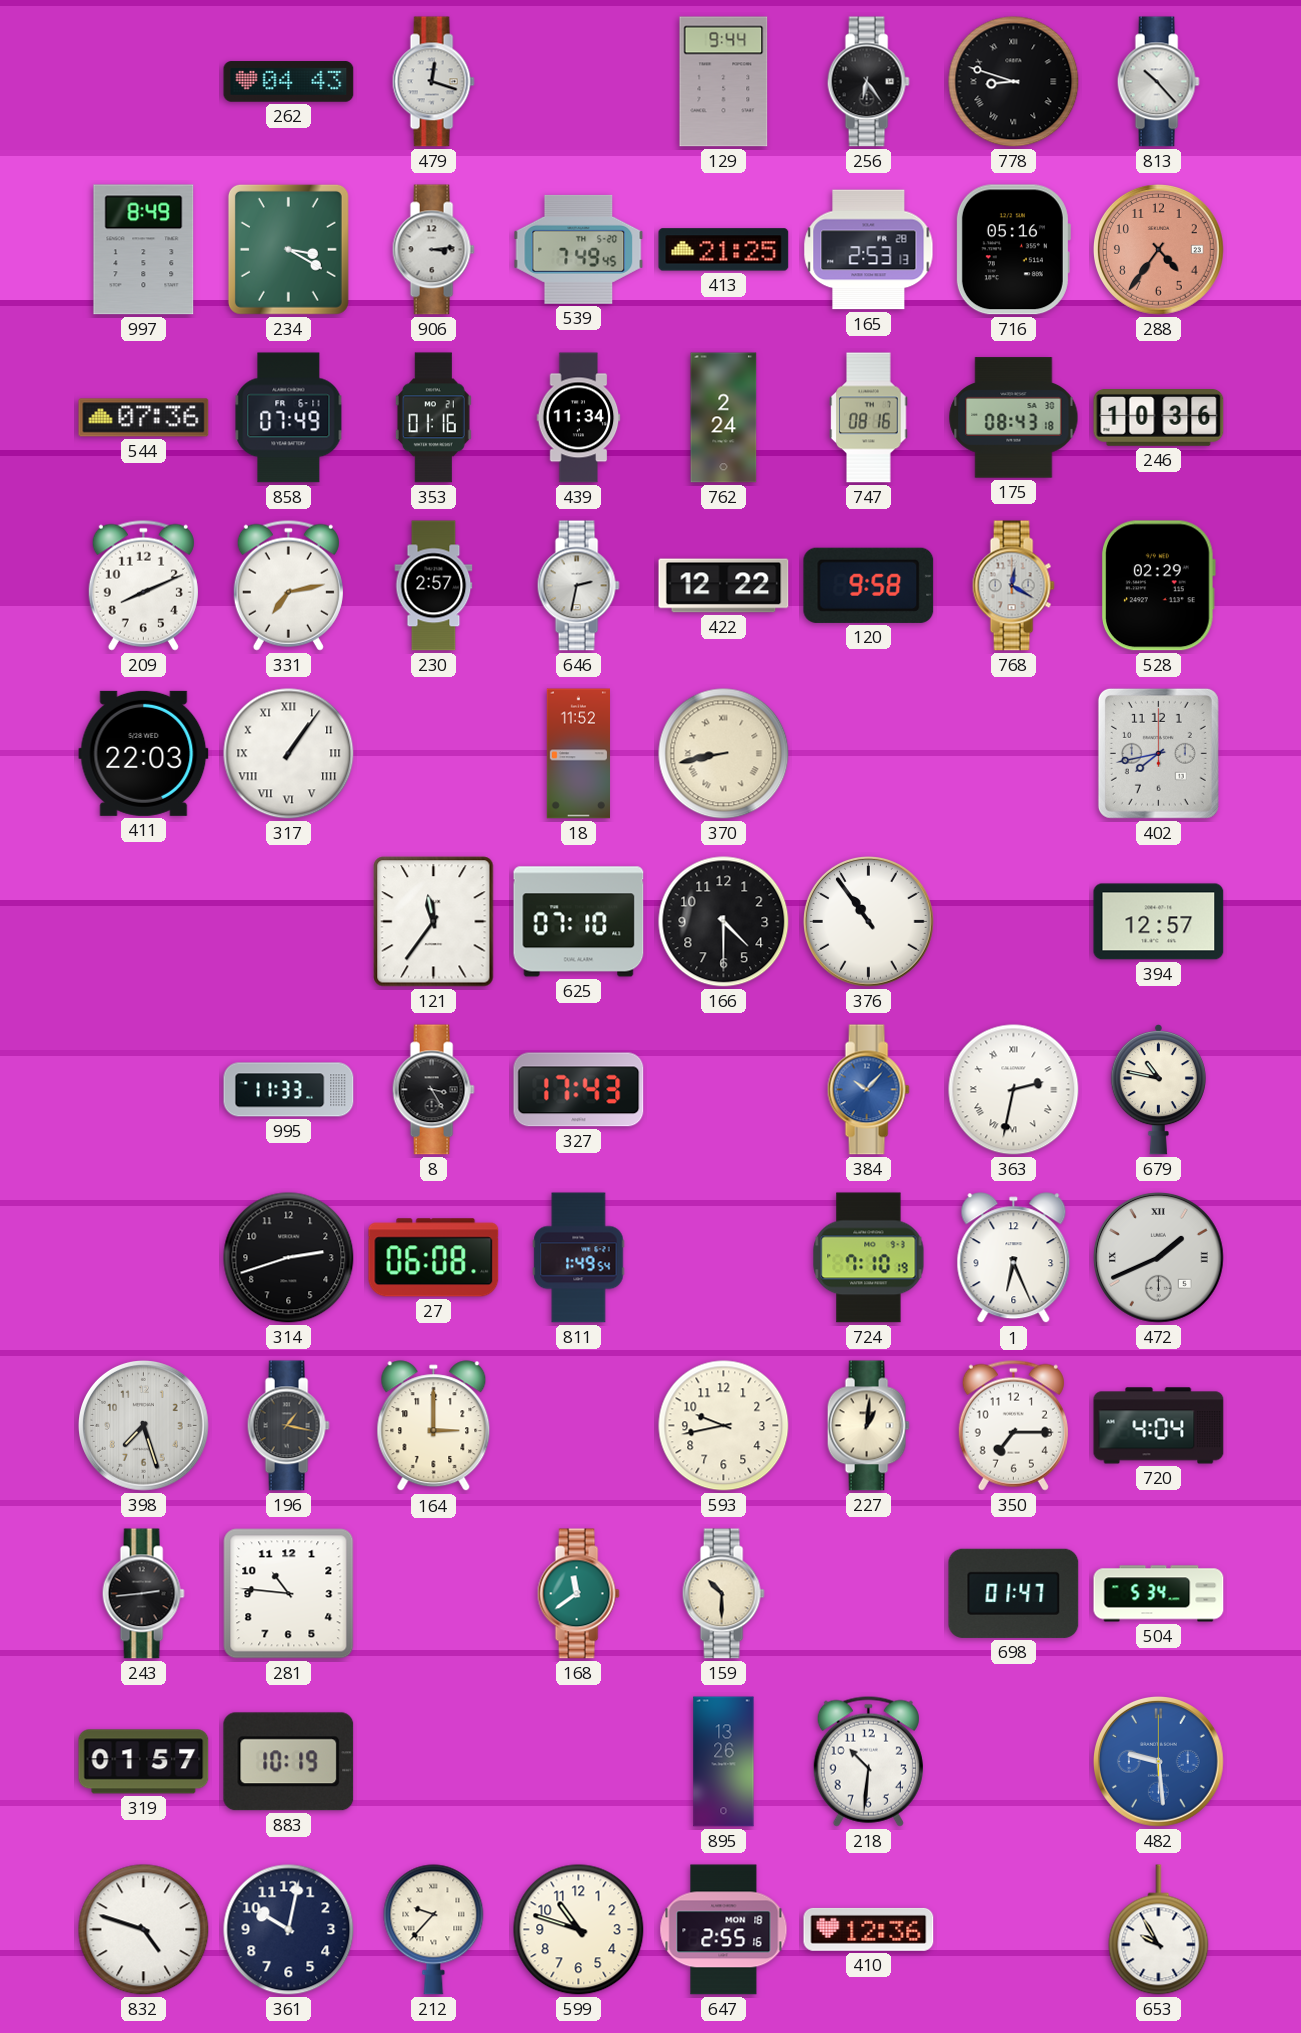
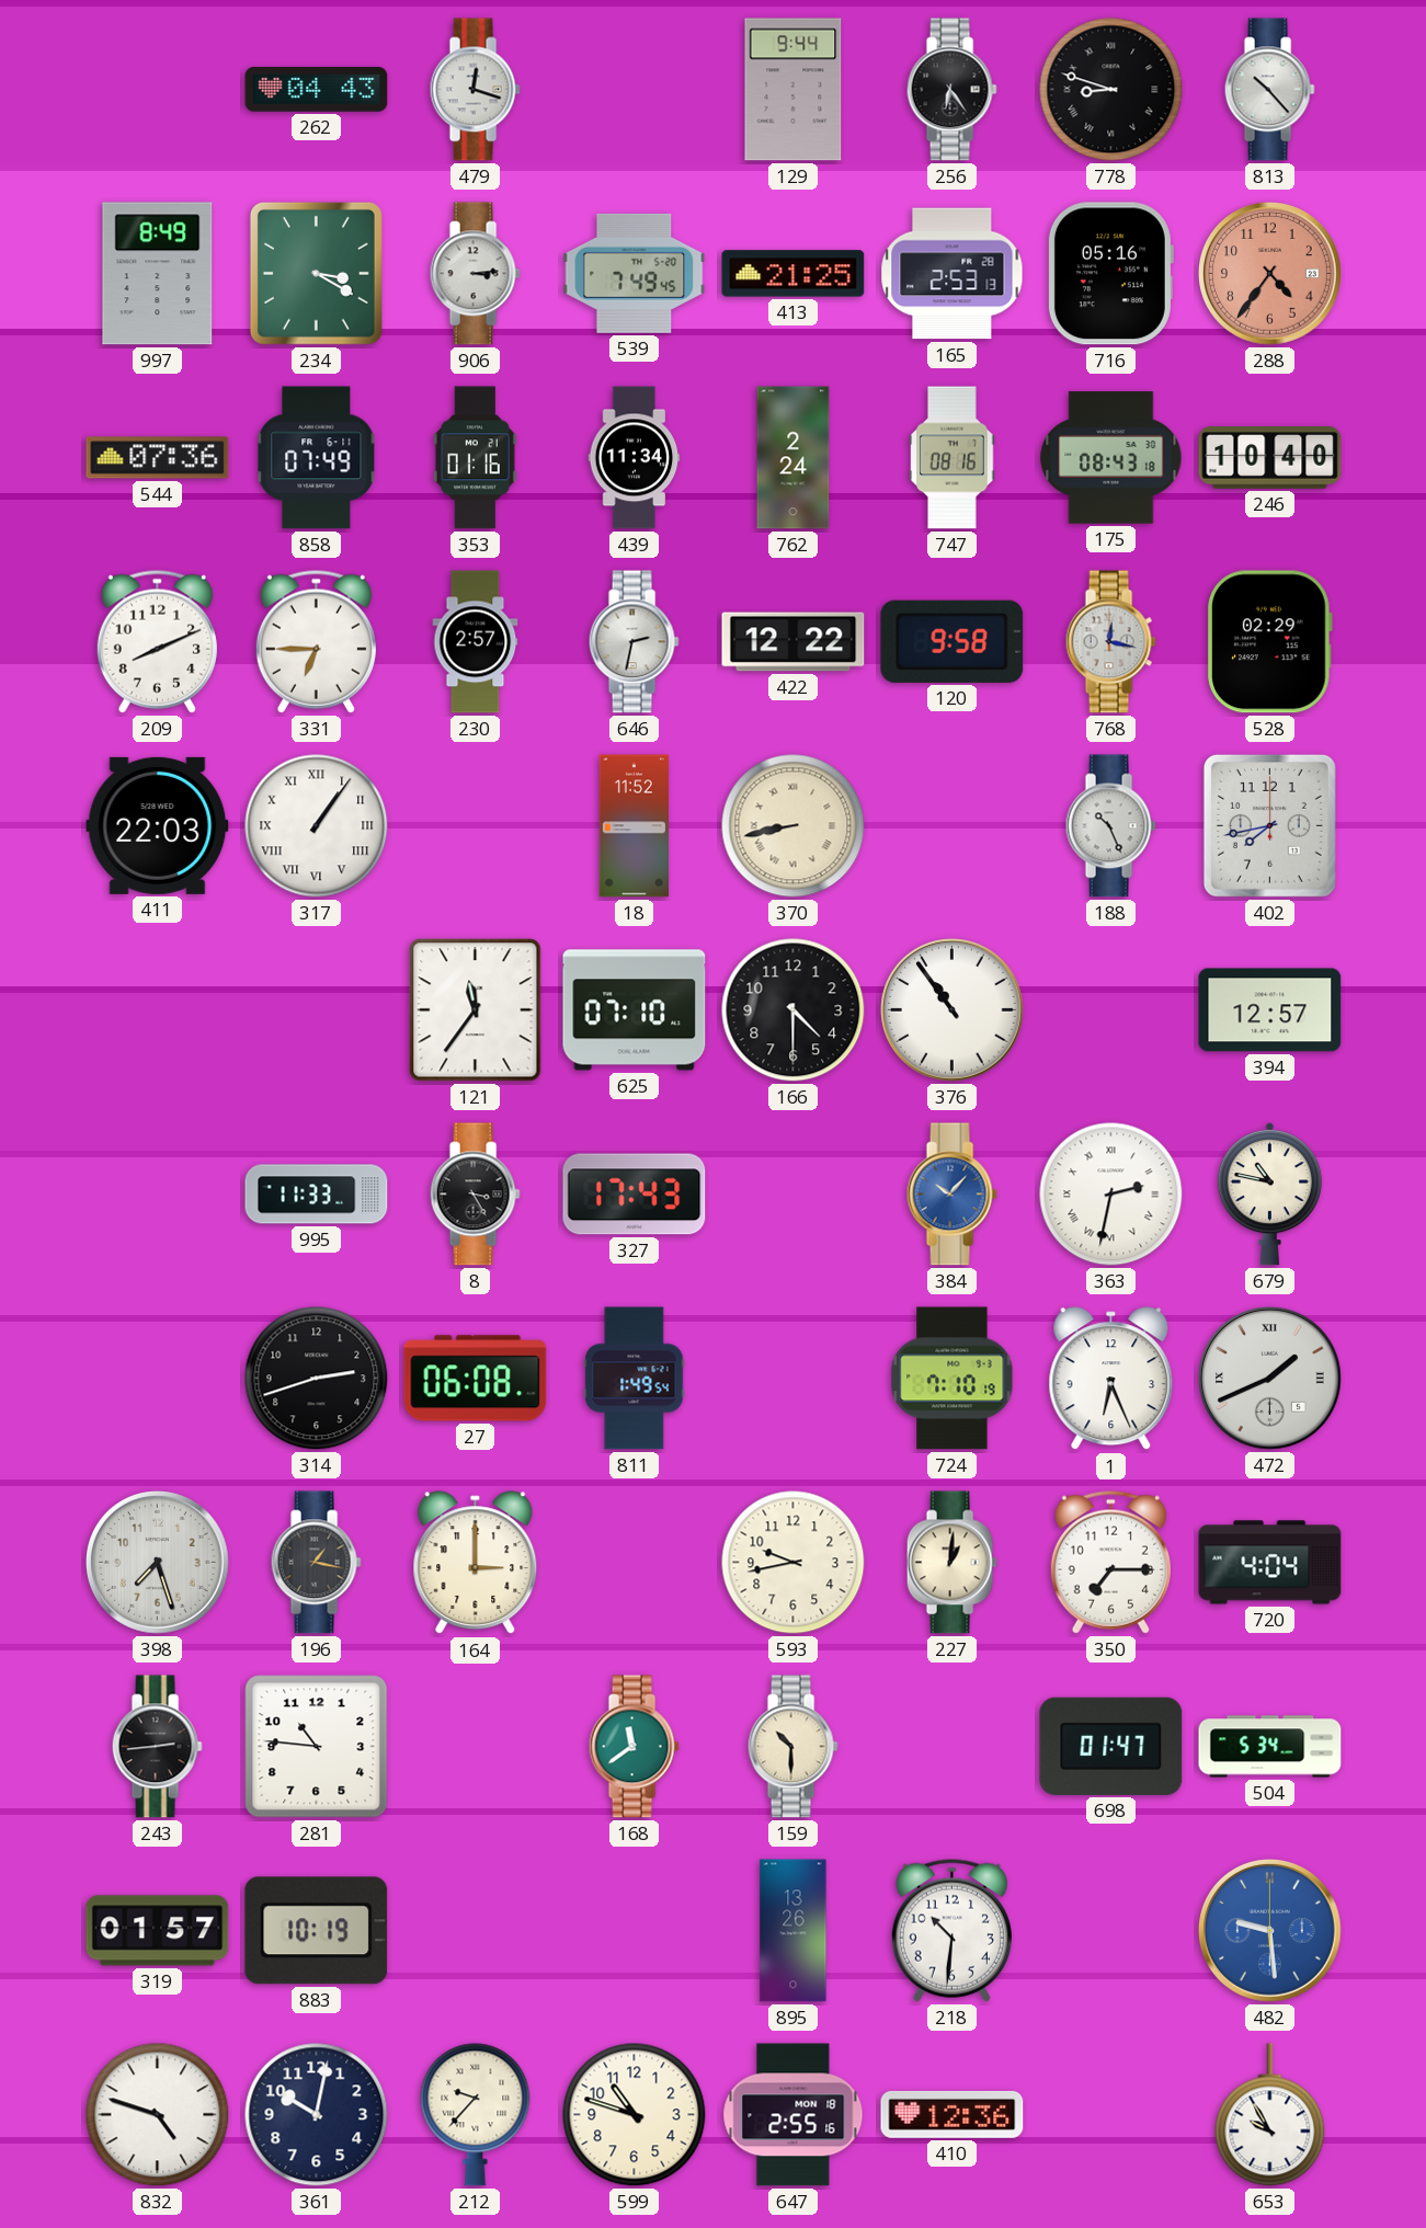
246: 10:36 -> 10:40
331: 7:13 -> 6:45
768: 12:20 -> 12:17
188: none -> 10:26
